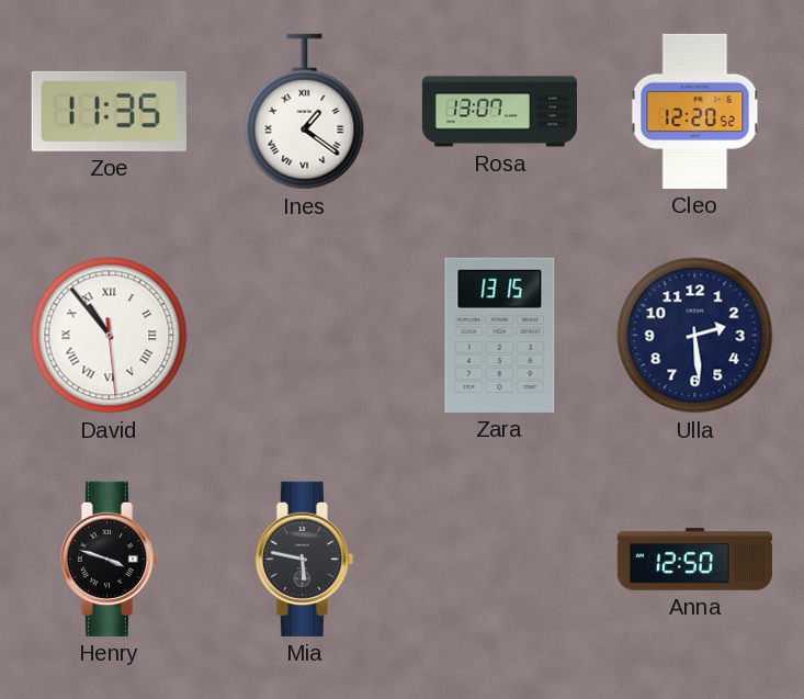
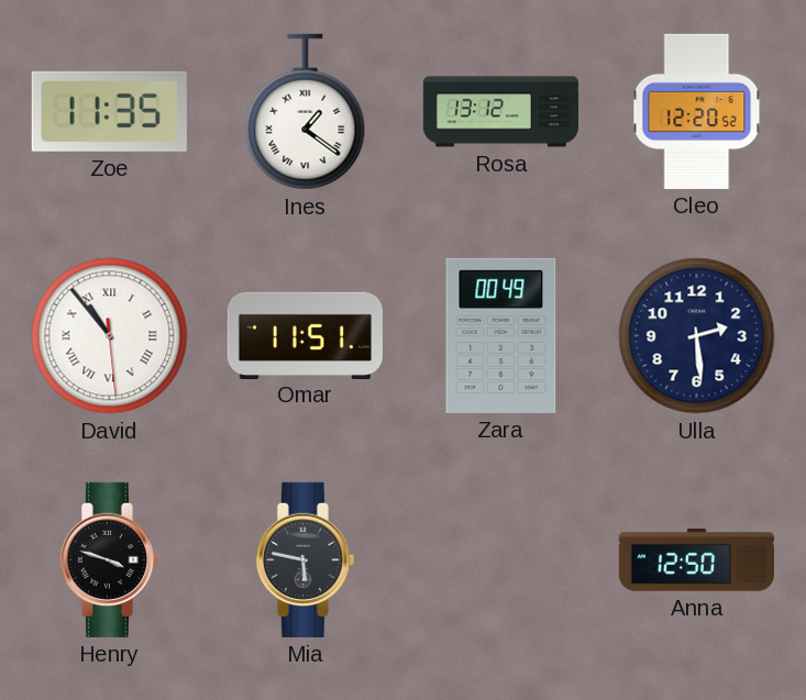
Rosa: 13:07 -> 13:12
Omar: none -> 11:51
Zara: 13:15 -> 00:49
